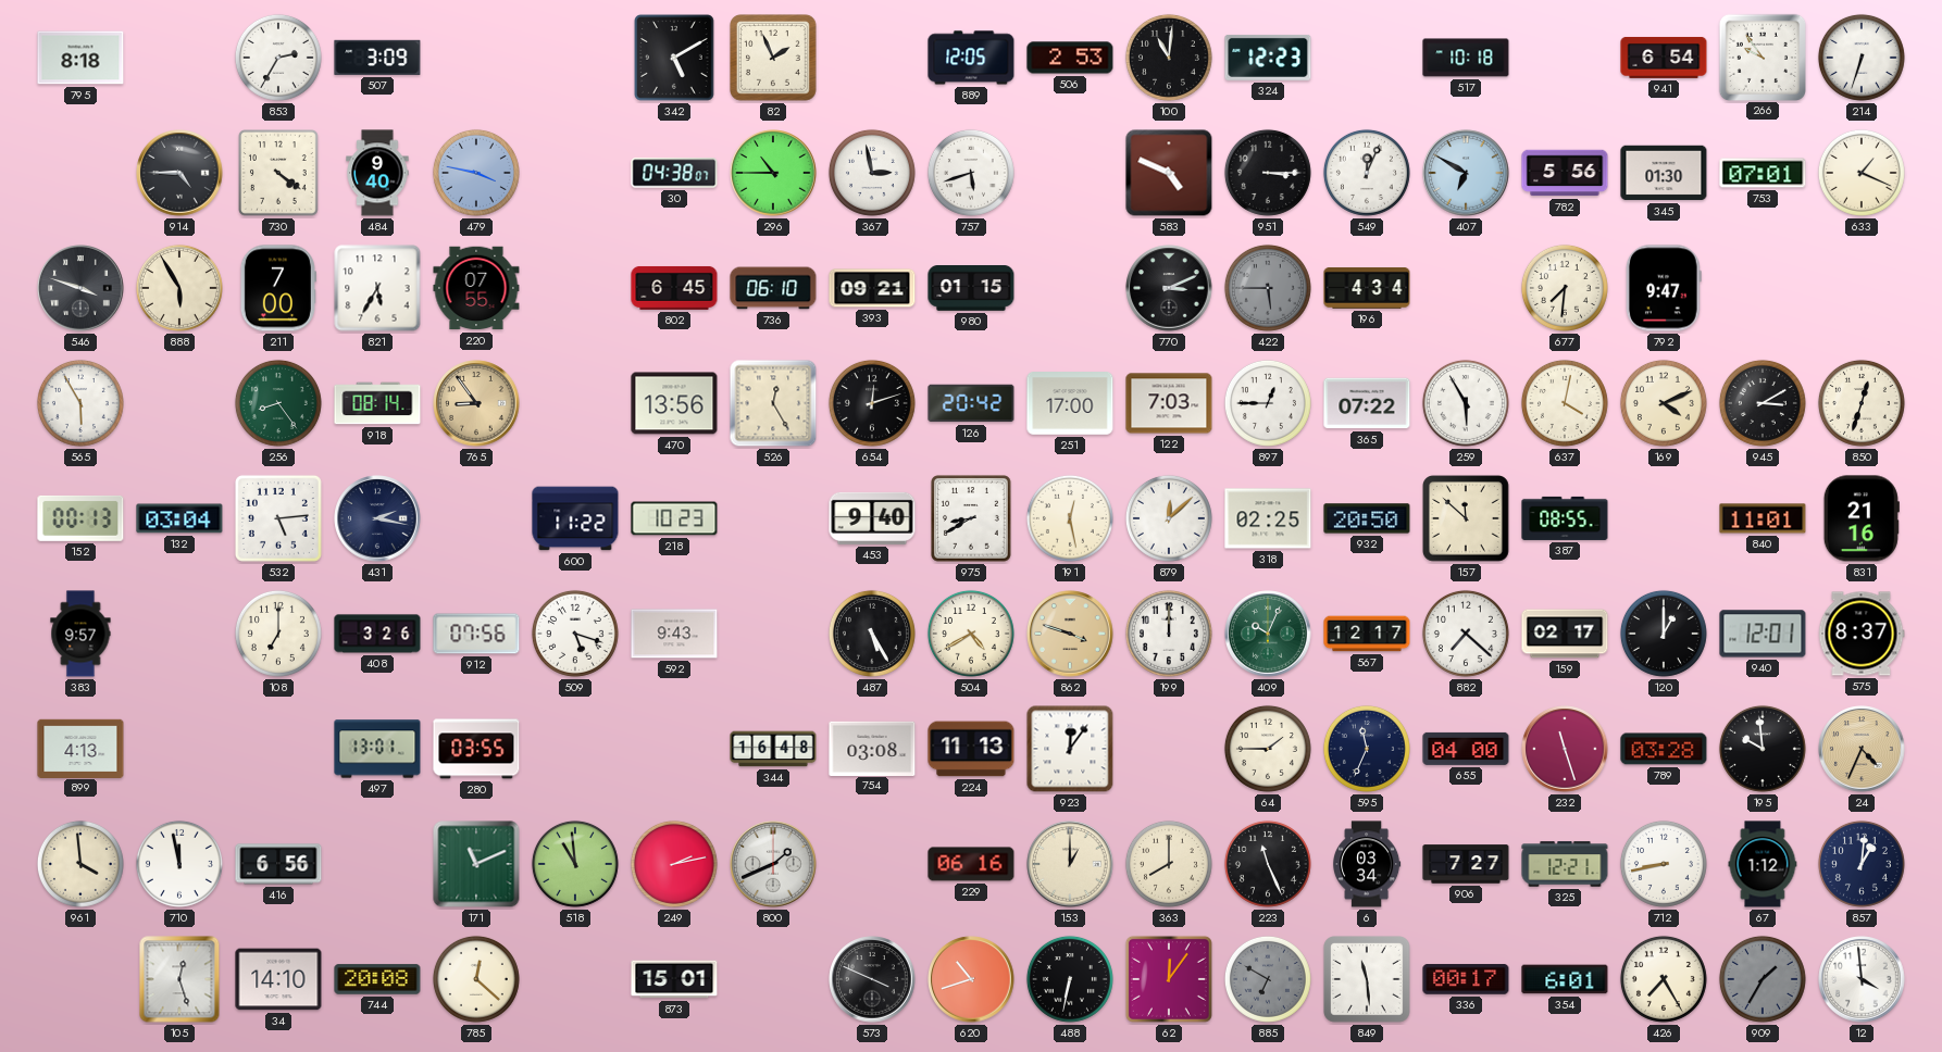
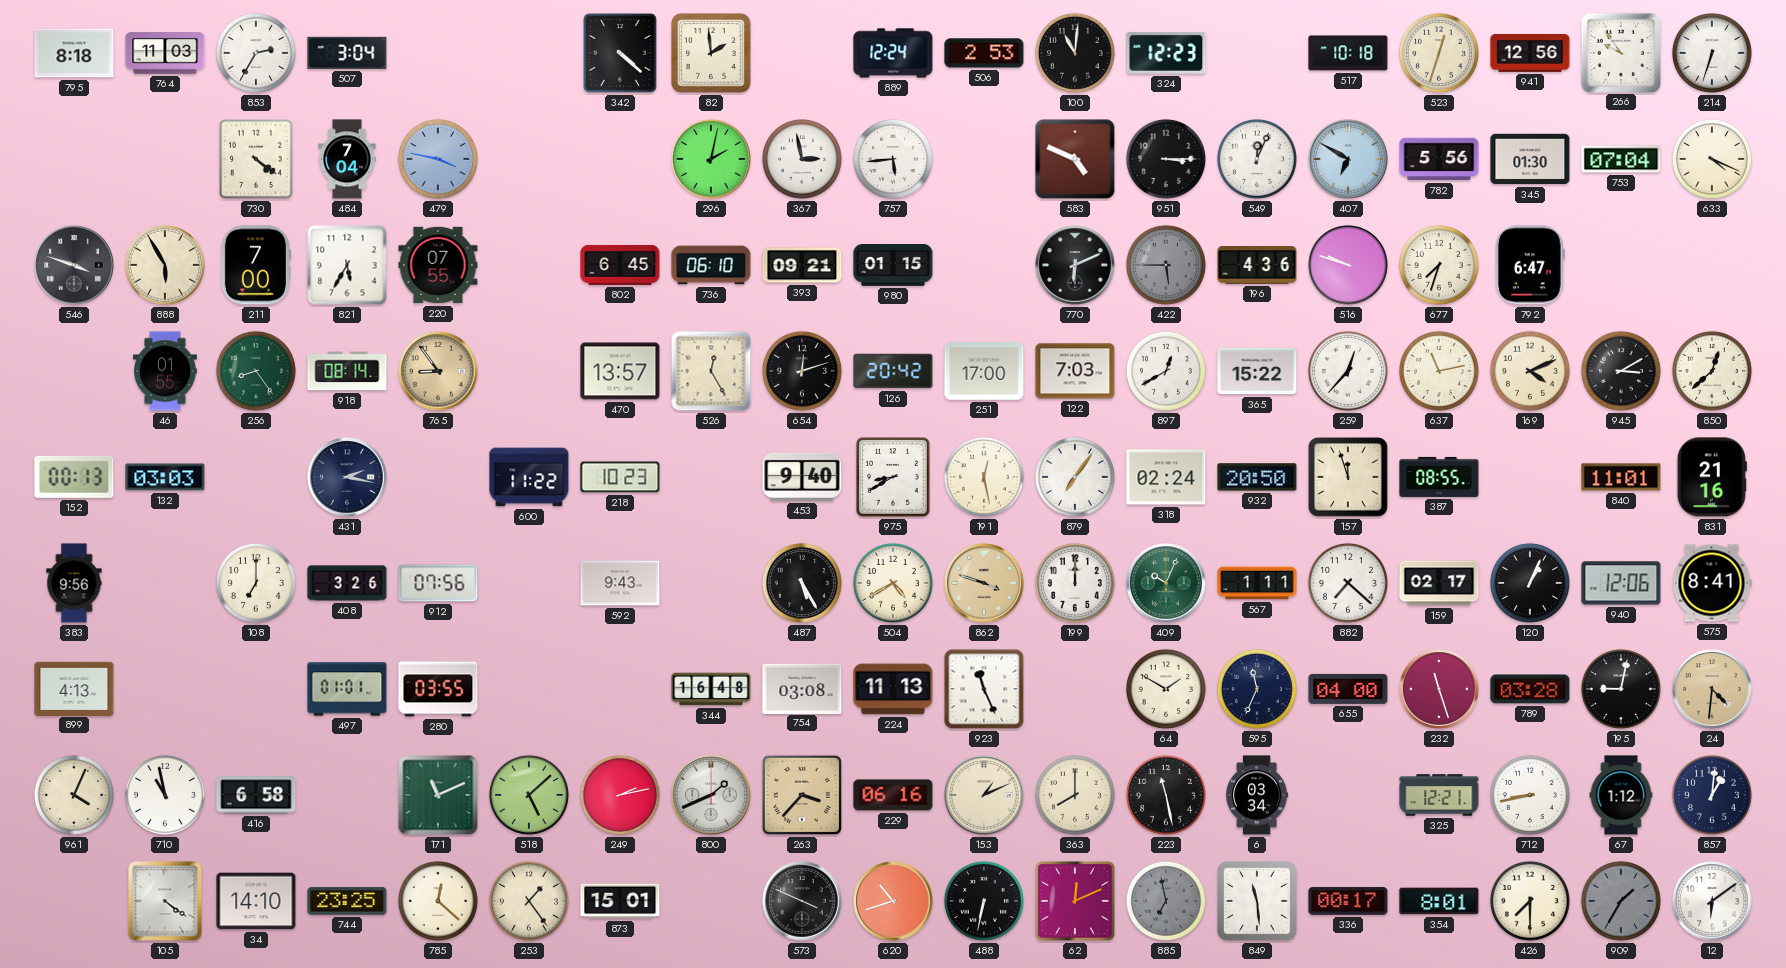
764: none -> 11:03
507: 3:09 -> 3:04
342: 5:10 -> 4:22
82: 1:56 -> 1:59
889: 12:05 -> 12:24
523: none -> 12:33
941: 6:54 -> 12:56
914: 4:45 -> none
484: 9:40 -> 7:04
30: 04:38 -> none
296: 10:45 -> 2:02
757: 5:42 -> 5:44
753: 07:01 -> 07:04
633: 1:19 -> 4:19
770: 3:11 -> 6:11
196: 4:34 -> 4:36
516: none -> 9:48
677: 7:31 -> 7:33
792: 9:47 -> 6:47
565: 5:55 -> none
46: none -> 01:55
470: 13:56 -> 13:57
897: 12:45 -> 12:40
365: 07:22 -> 15:22
259: 5:55 -> 12:37
637: 4:02 -> 11:13
850: 12:33 -> 12:38
132: 03:04 -> 03:03
532: 5:14 -> none
879: 12:08 -> 7:06
318: 02:25 -> 02:24
157: 11:52 -> 11:57
383: 9:57 -> 9:56
509: 5:18 -> none
567: 12:17 -> 1:11
120: 1:00 -> 1:04
940: 12:01 -> 12:06
575: 8:37 -> 8:41
497: 13:01 -> 01:01
923: 12:06 -> 11:26
64: 1:45 -> 1:50
195: 9:59 -> 9:02
24: 4:34 -> 4:31
961: 3:59 -> 4:04
710: 11:58 -> 10:58
416: 6:56 -> 6:58
518: 10:59 -> 5:08
263: none -> 3:37
153: 1:00 -> 1:11
223: 11:26 -> 11:28
906: 7:27 -> none
105: 12:27 -> 4:21
744: 20:08 -> 23:25
253: none -> 1:24
62: 12:06 -> 12:11
885: 6:50 -> 6:58
354: 6:01 -> 8:01
426: 7:25 -> 7:30
12: 3:59 -> 6:09
